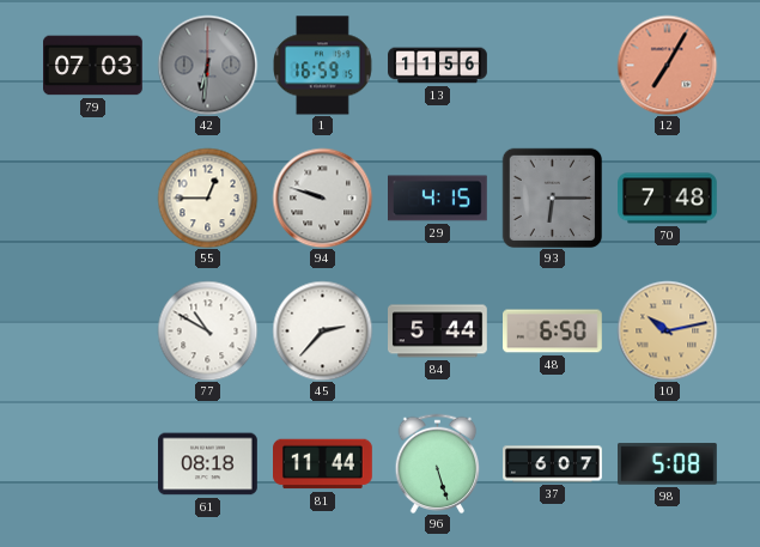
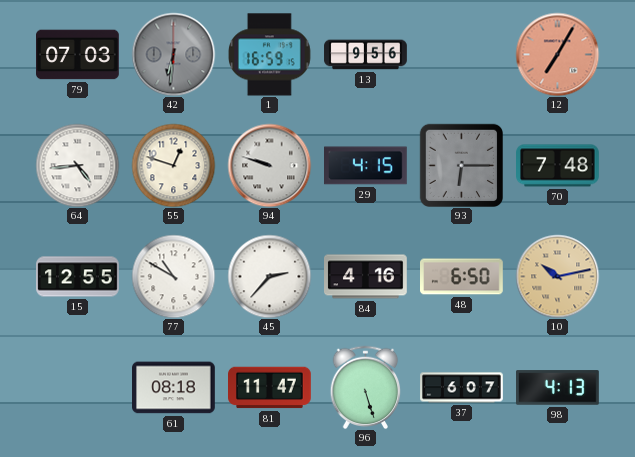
13: 11:56 -> 9:56
64: none -> 4:44
55: 12:45 -> 12:48
15: none -> 12:55
84: 5:44 -> 4:16
81: 11:44 -> 11:47
98: 5:08 -> 4:13
